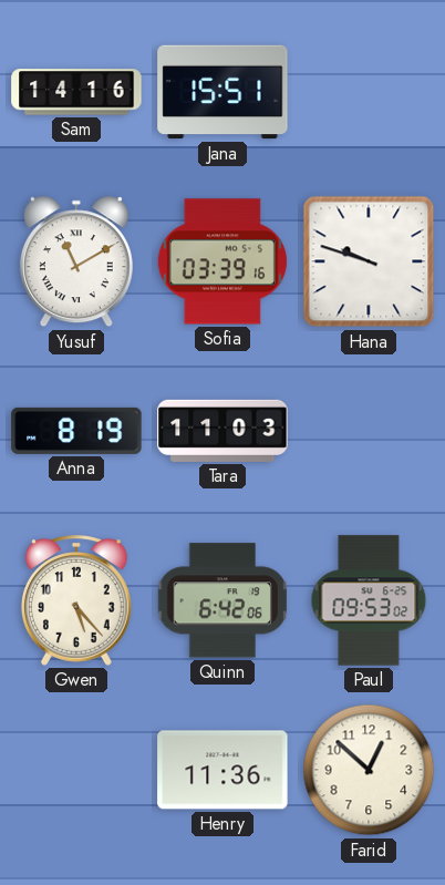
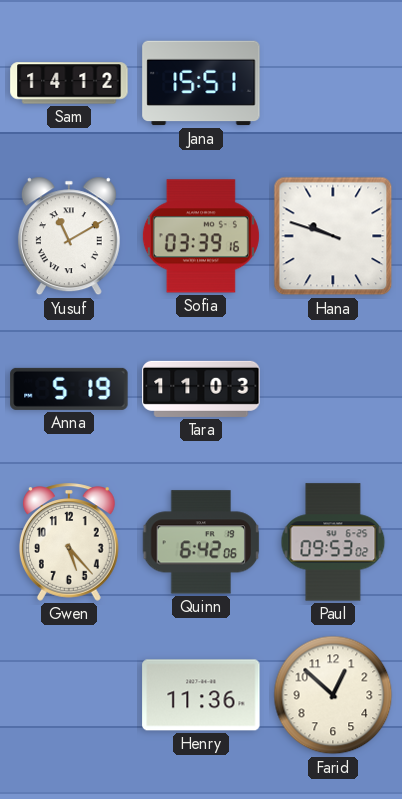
Sam: 14:16 -> 14:12
Anna: 8:19 -> 5:19
